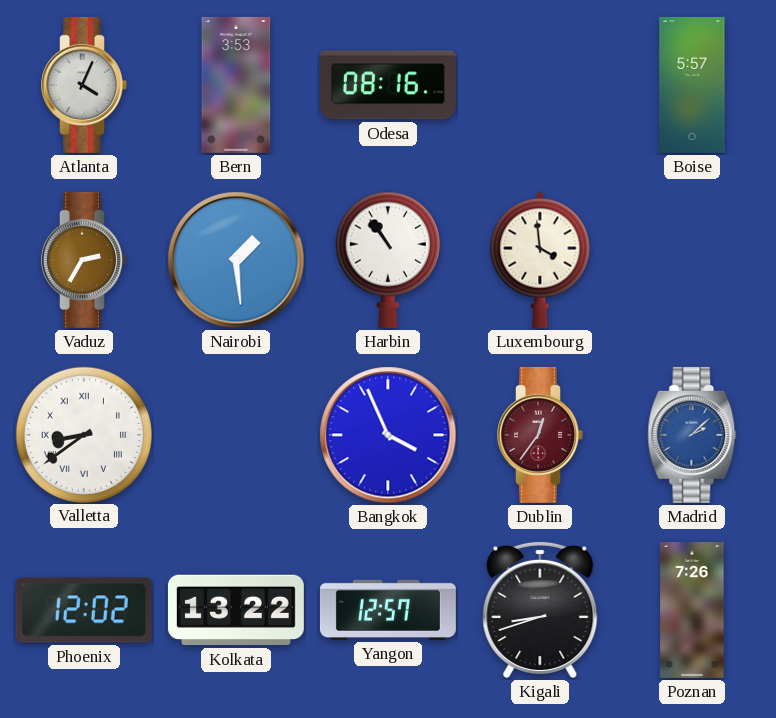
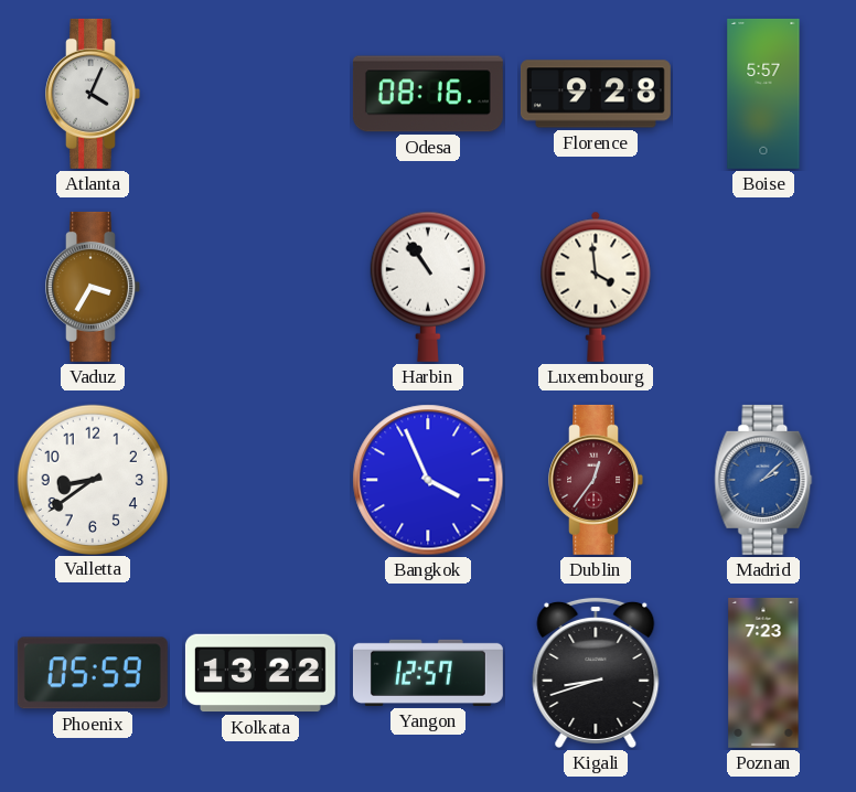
Bern: 3:53 -> none
Florence: none -> 9:28
Vaduz: 2:35 -> 3:35
Nairobi: 1:29 -> none
Valletta numerals: Roman -> Arabic
Phoenix: 12:02 -> 05:59
Poznan: 7:26 -> 7:23
